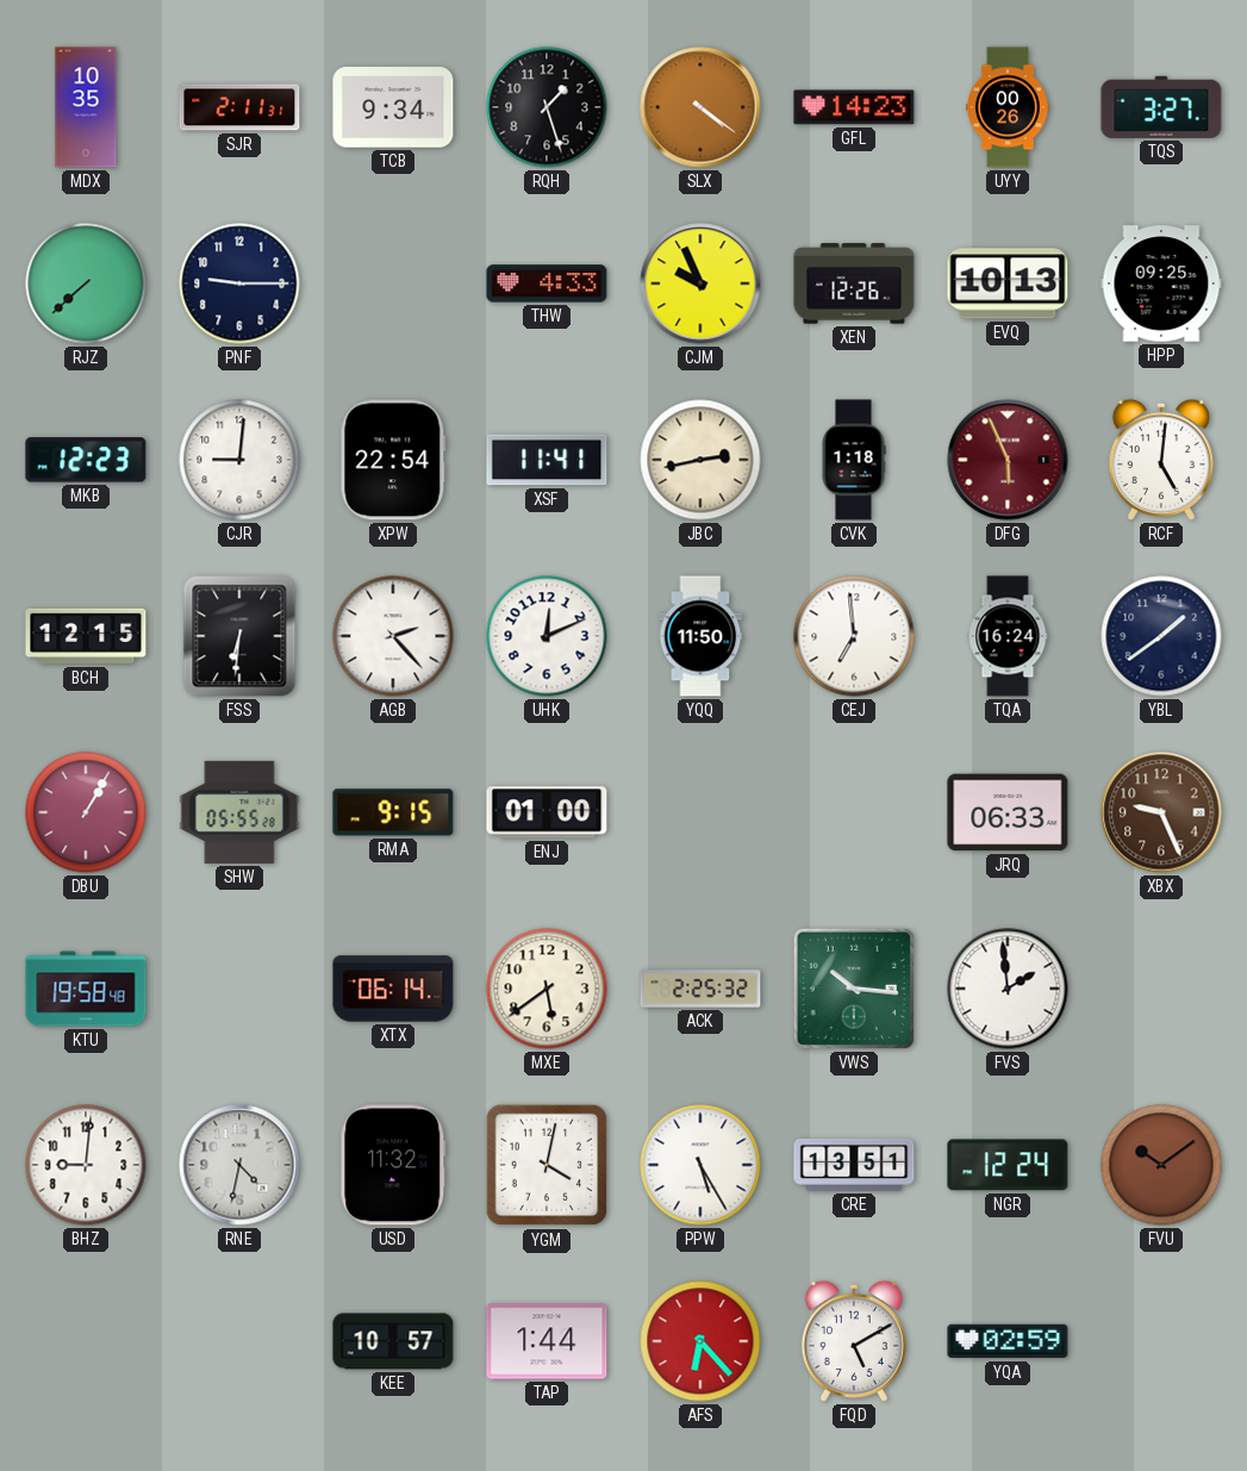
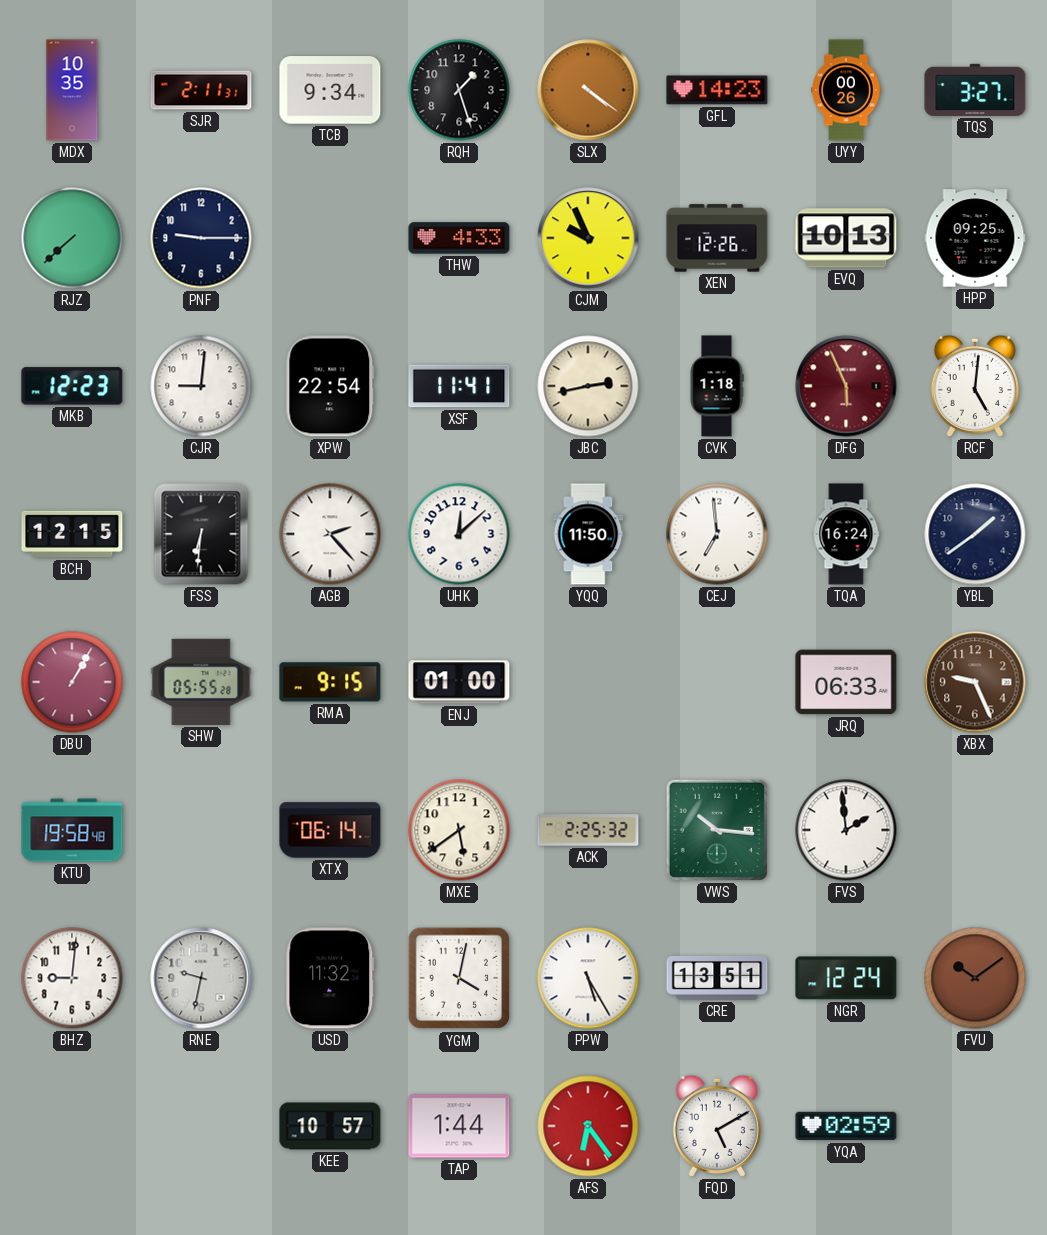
UHK: 12:11 -> 12:08
RNE: 4:32 -> 9:32
AFS: 6:23 -> 6:24
